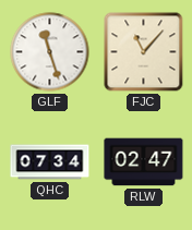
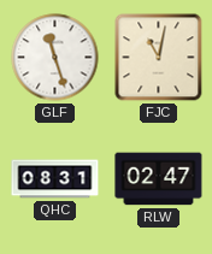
FJC: 11:07 -> 11:02
QHC: 07:34 -> 08:31
